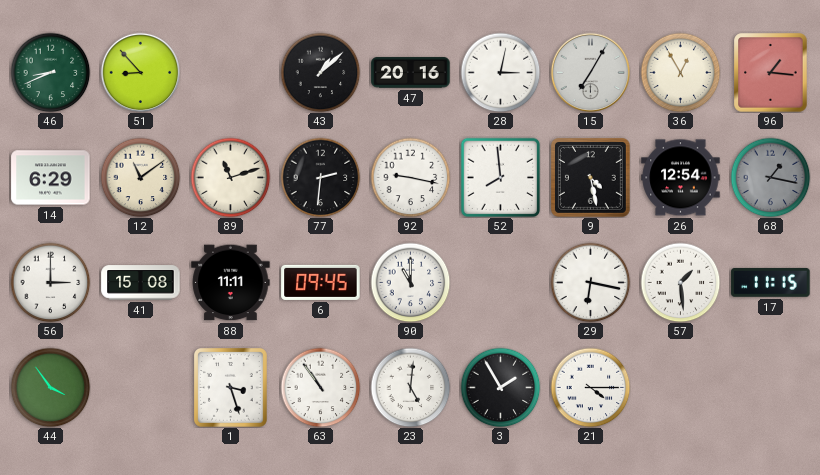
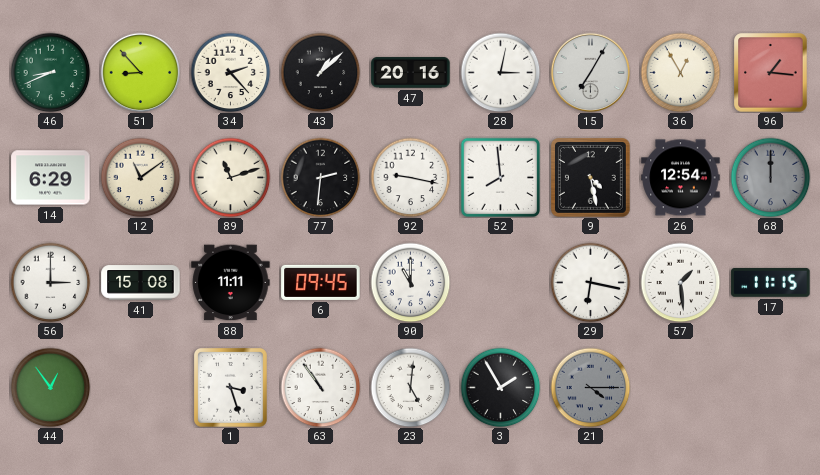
34: none -> 2:23
68: 1:17 -> 12:00
44: 3:54 -> 12:54
21 dial: white -> grey
